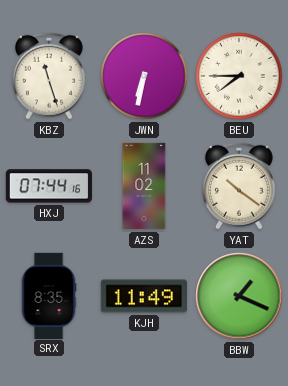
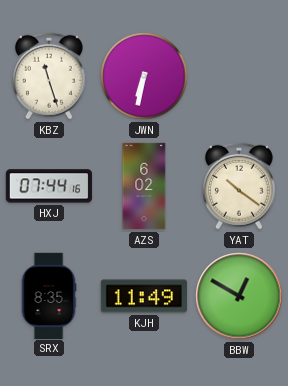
BEU: 7:45 -> none
AZS: 11:02 -> 6:02
BBW: 1:19 -> 12:50
